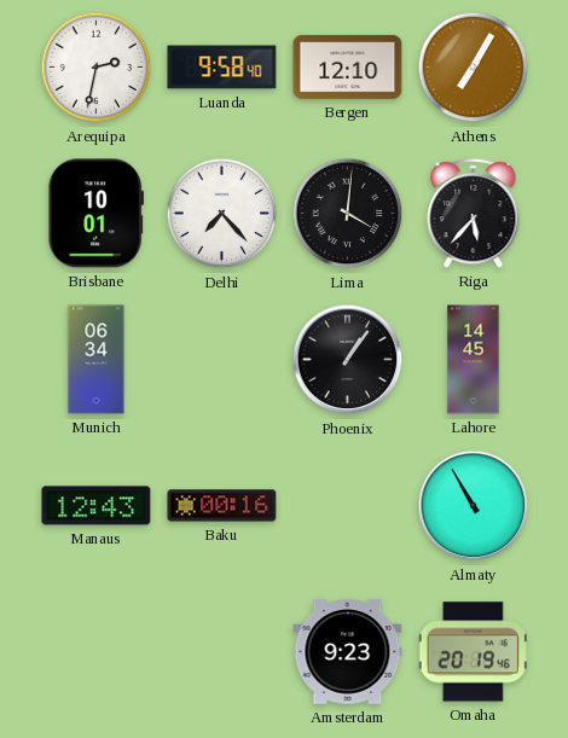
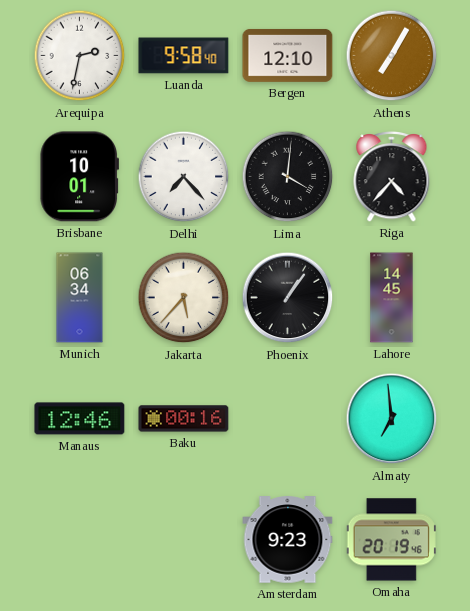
Riga: 5:37 -> 4:37
Jakarta: none -> 5:37
Manaus: 12:43 -> 12:46
Almaty: 10:55 -> 6:59
